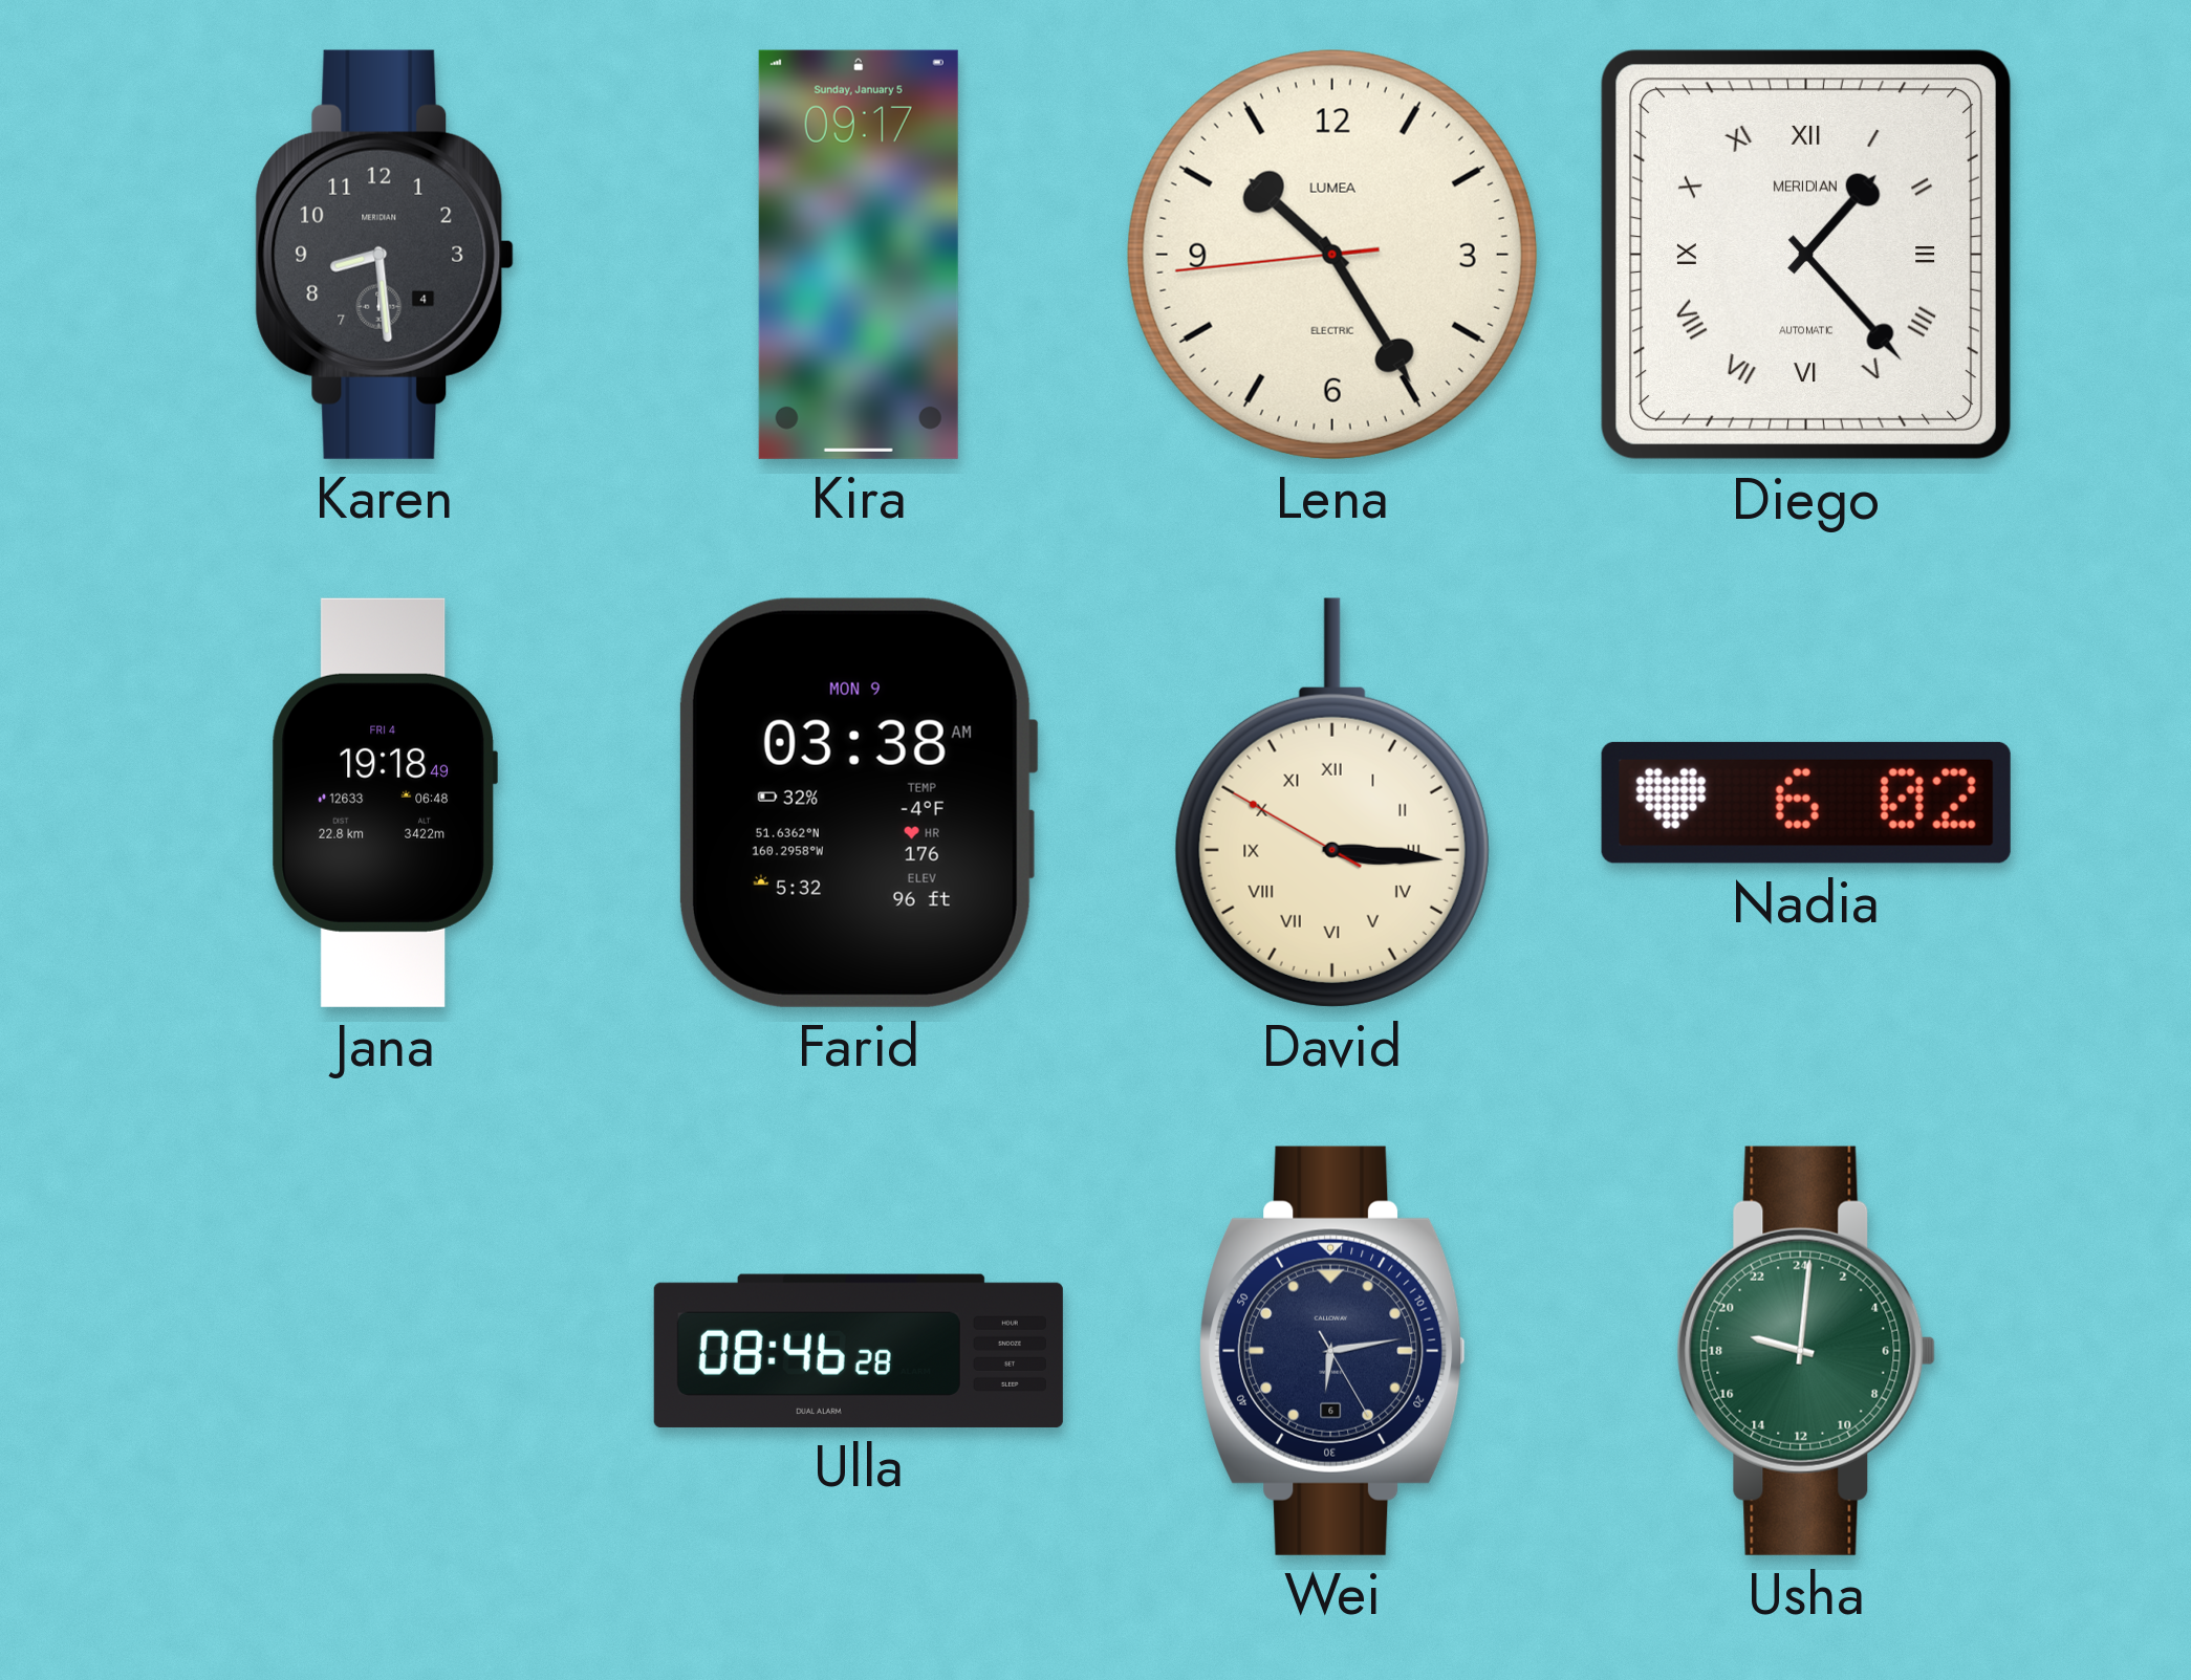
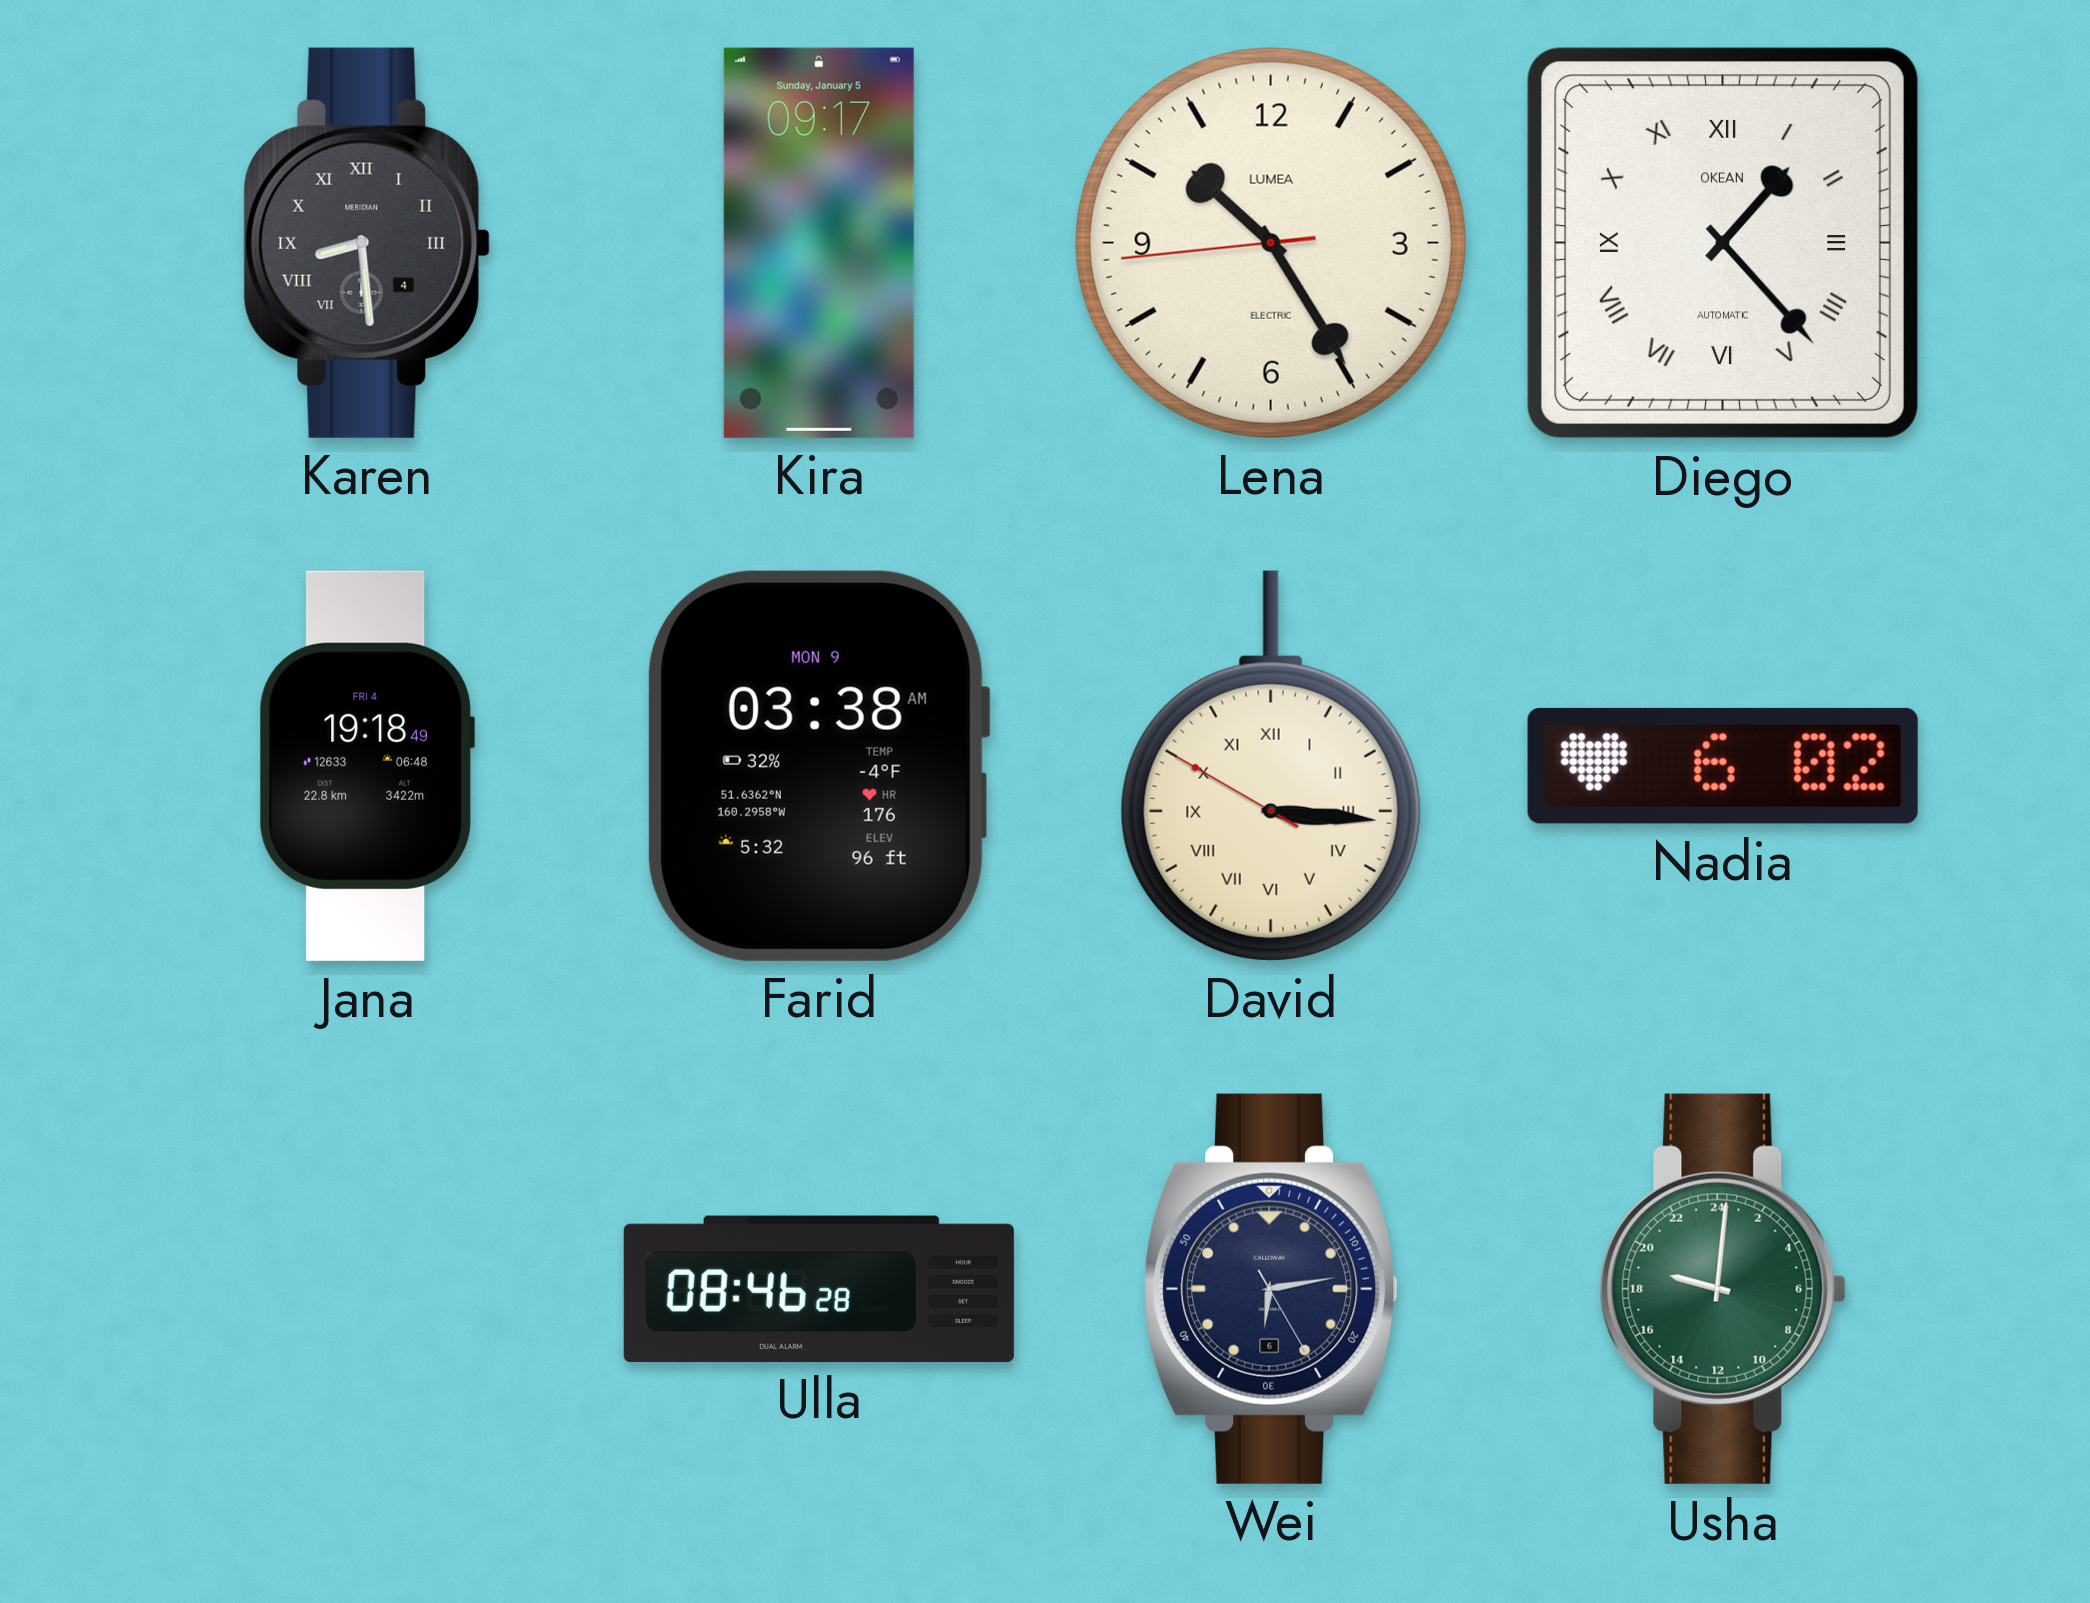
Karen numerals: Arabic -> Roman
Diego brand: MERIDIAN -> OKEAN
